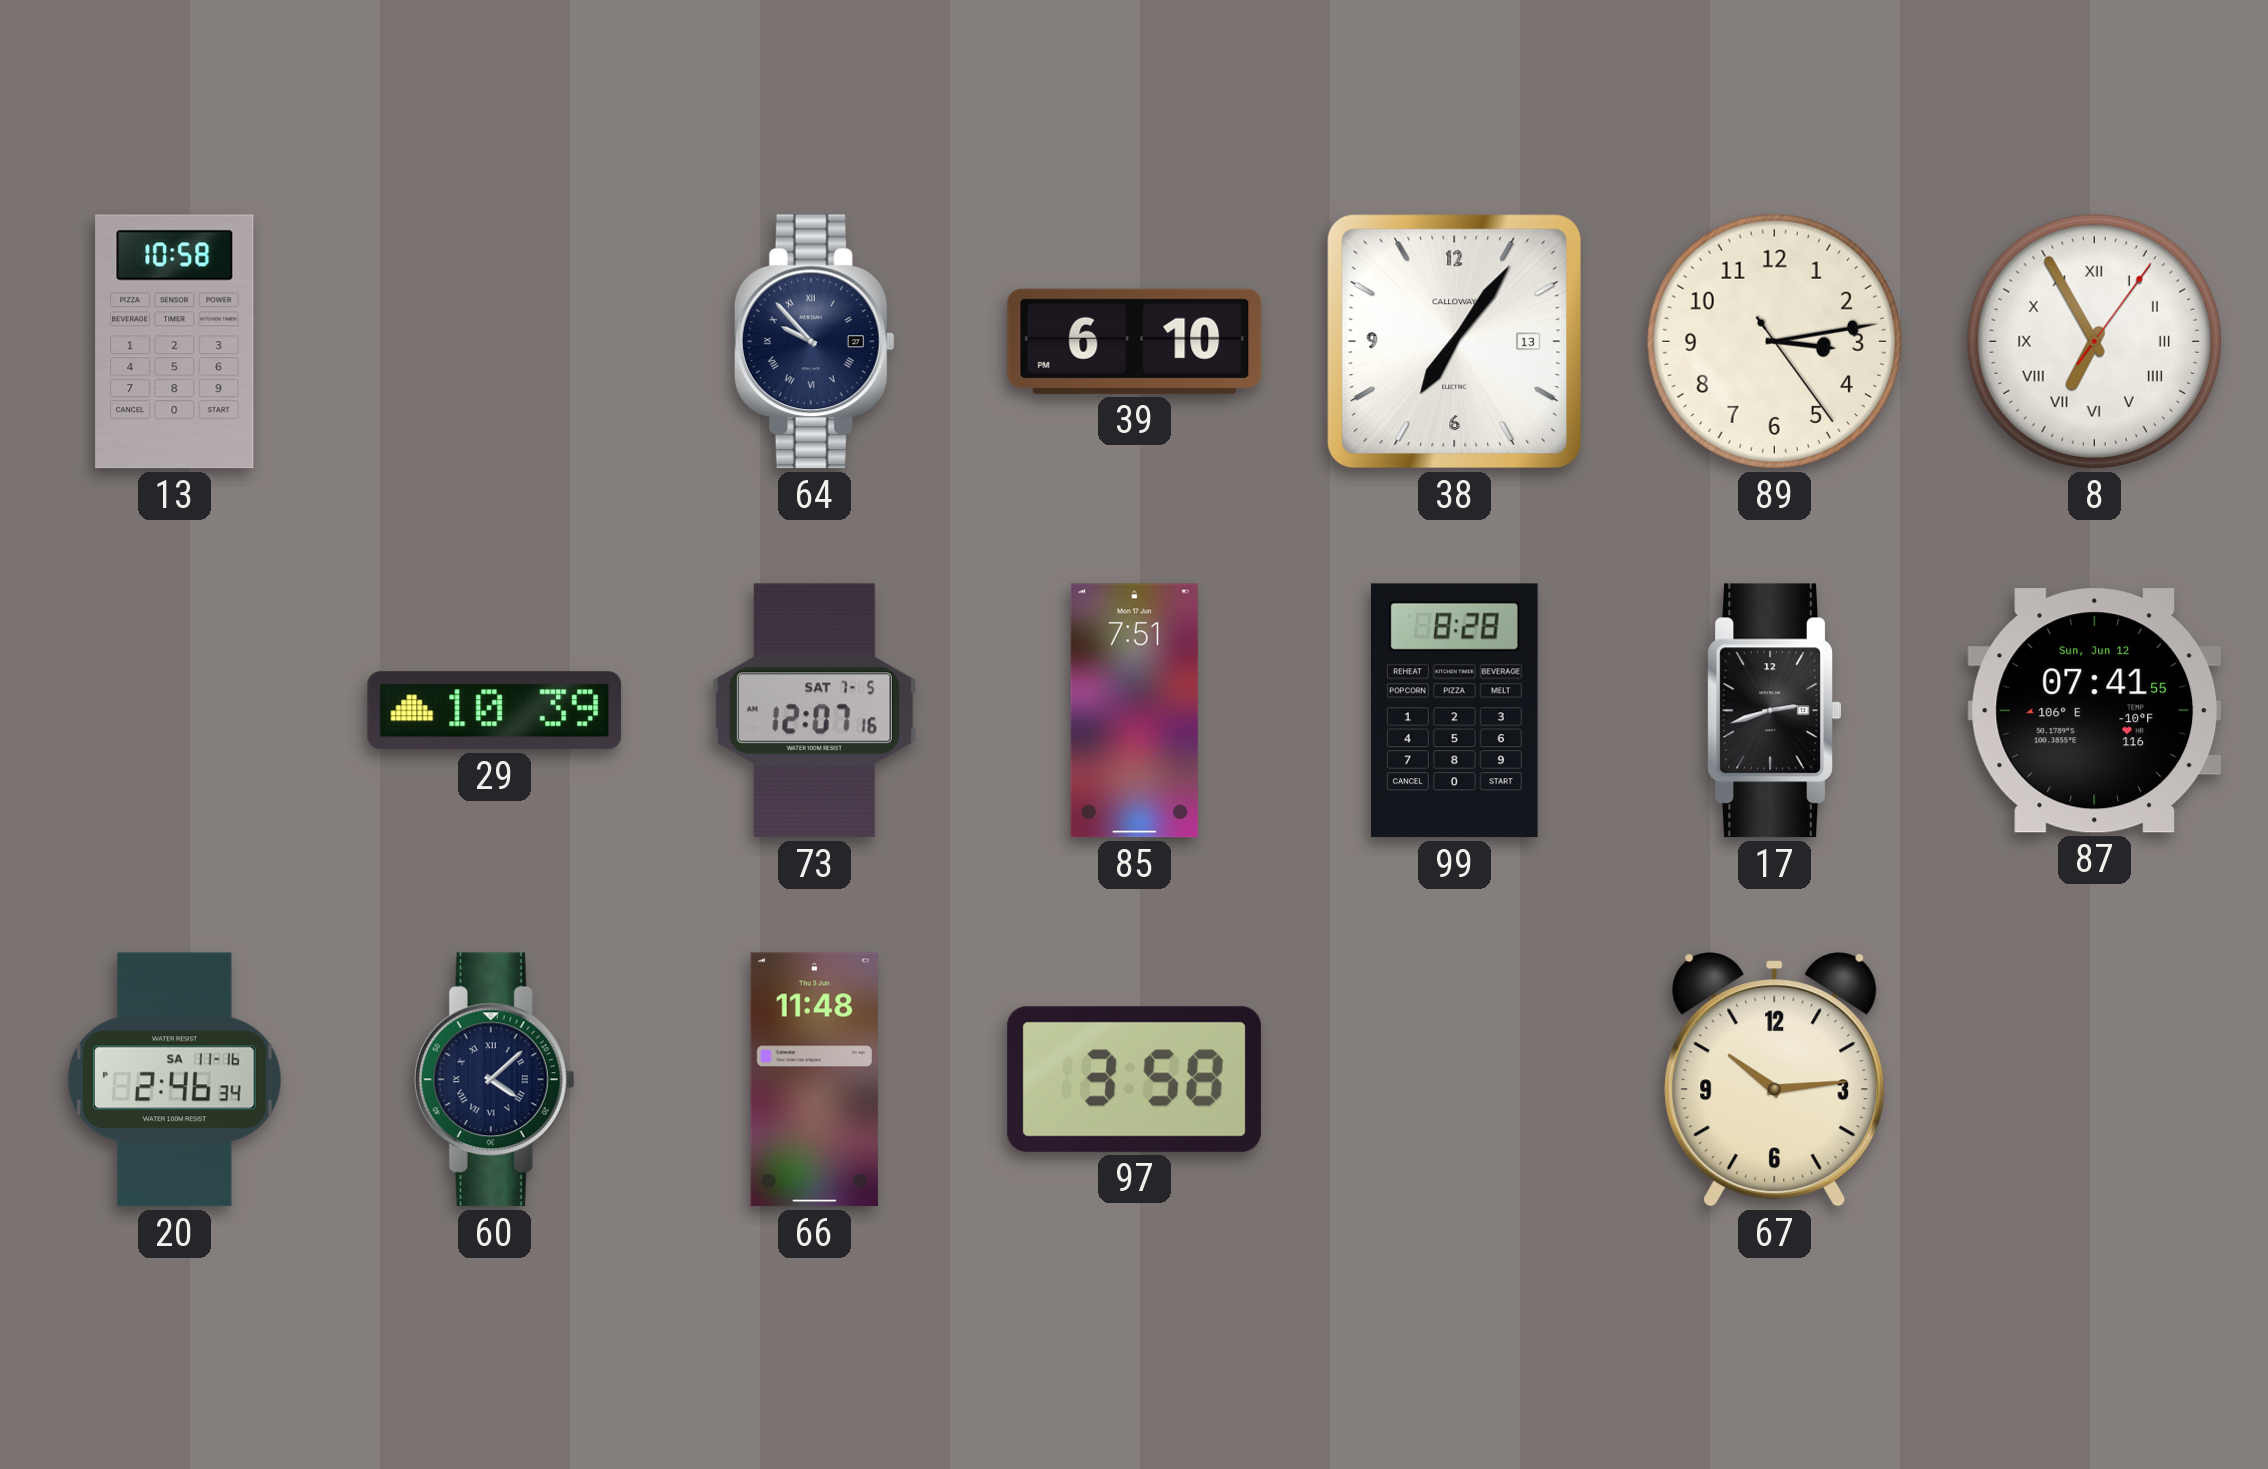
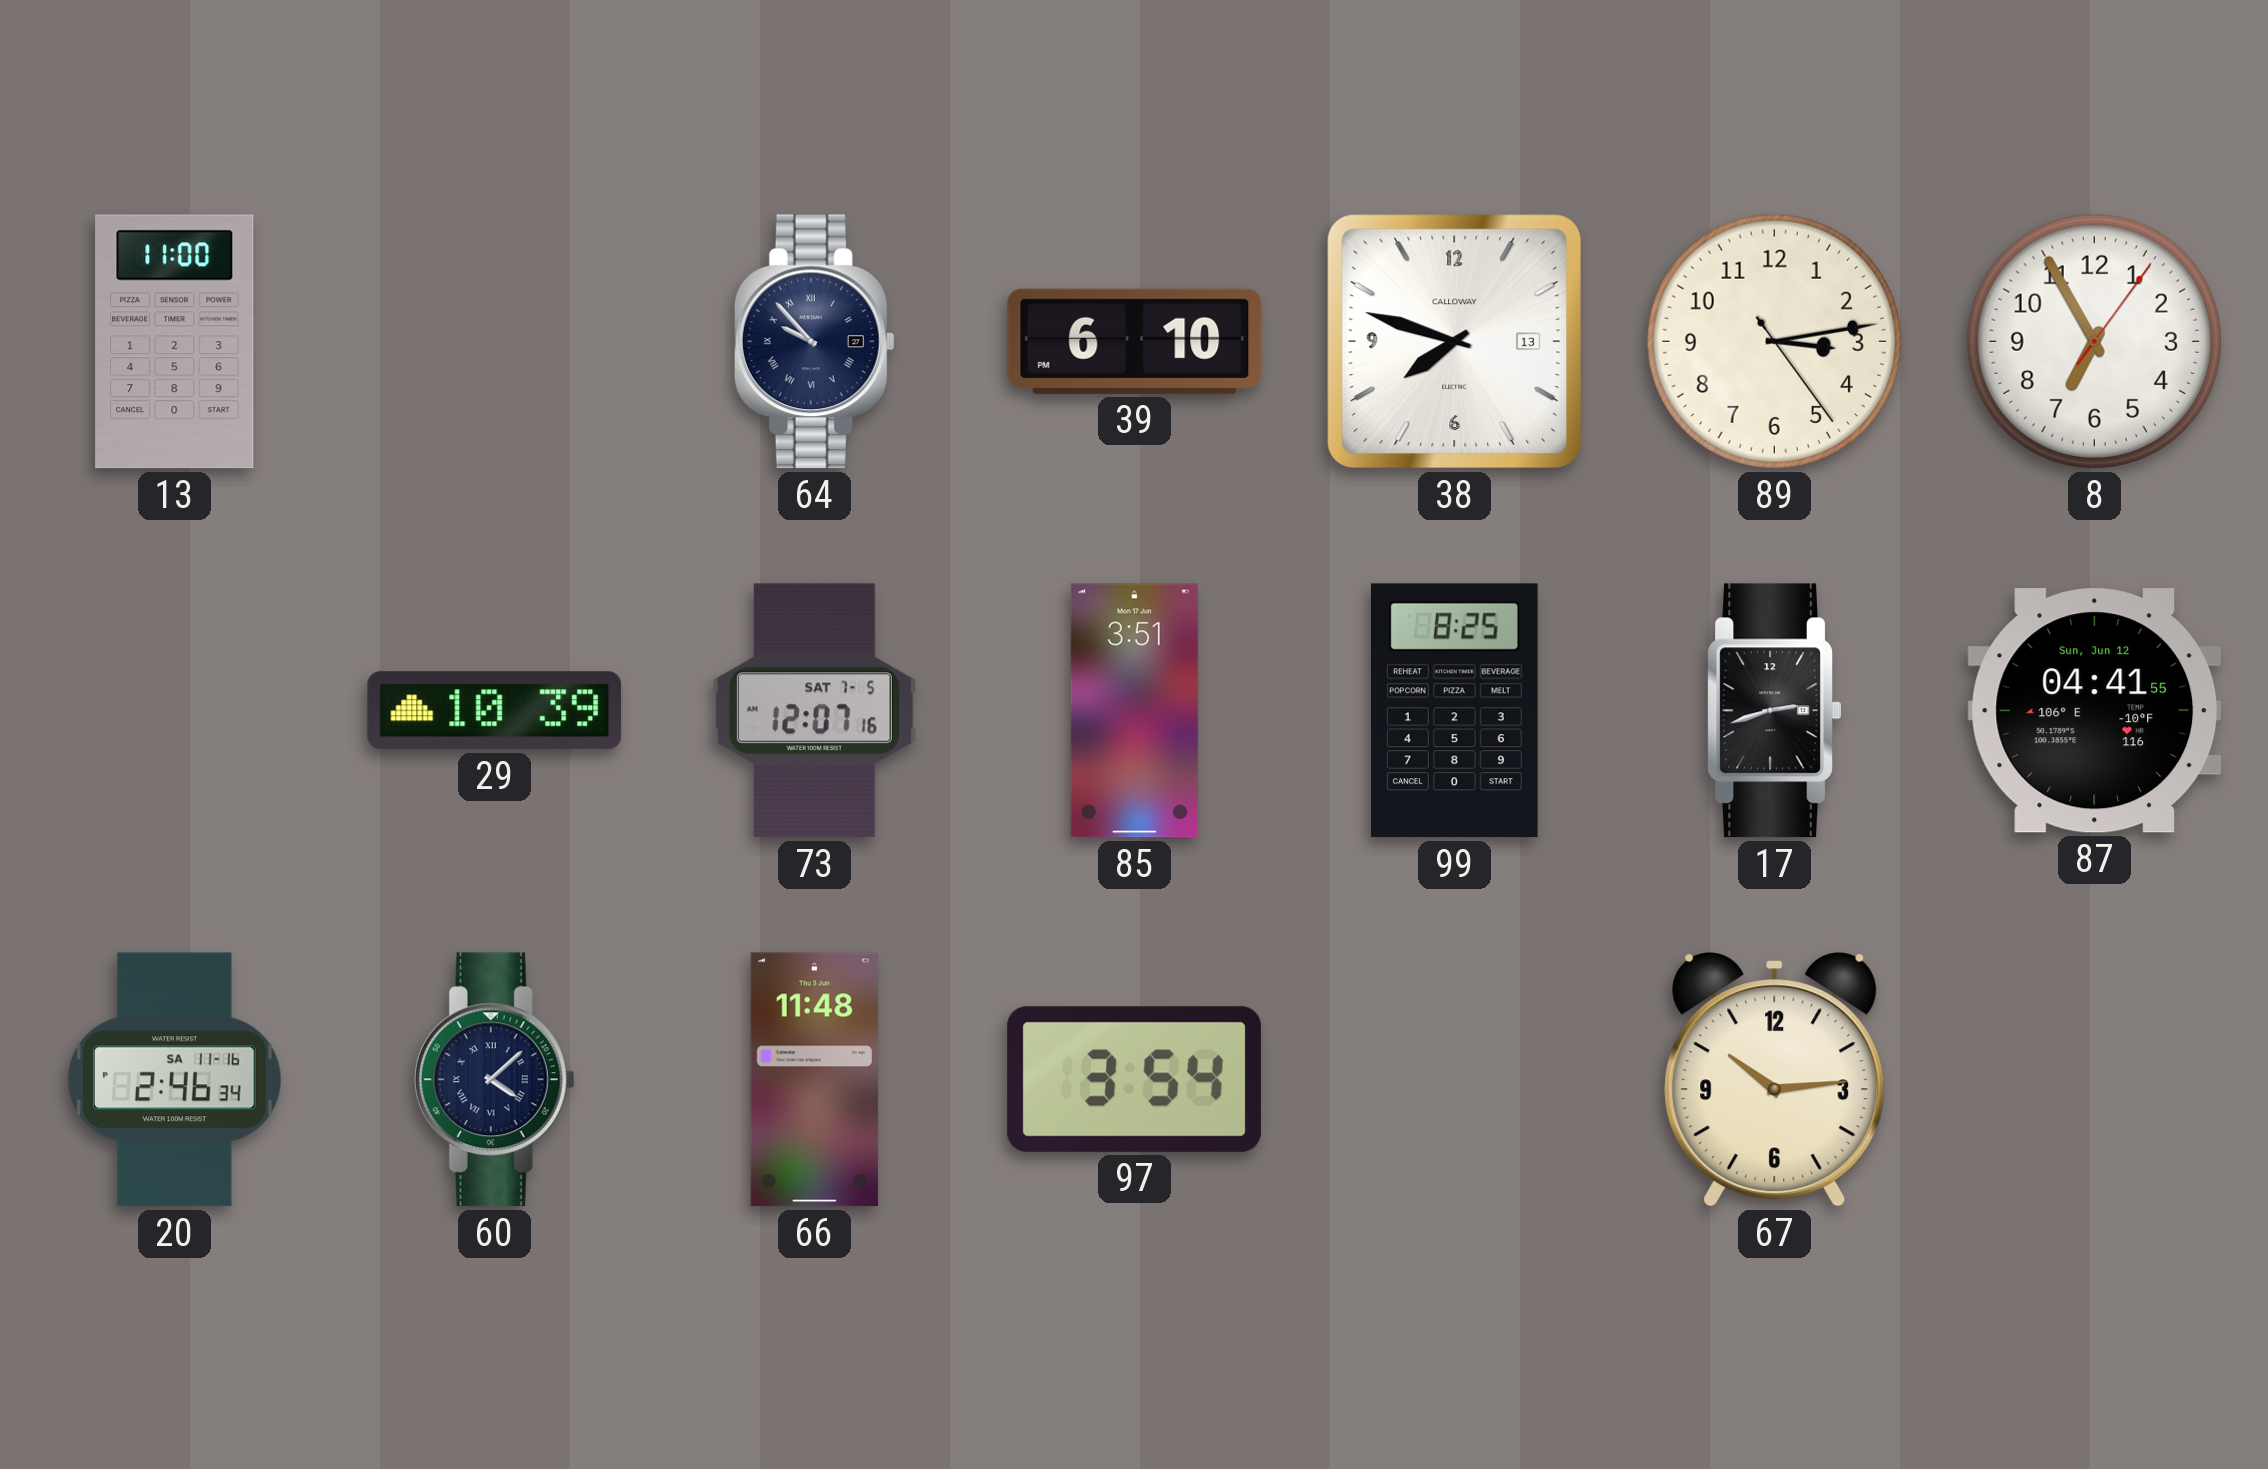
13: 10:58 -> 11:00
38: 7:06 -> 7:48
8 numerals: Roman -> Arabic
85: 7:51 -> 3:51
99: 8:28 -> 8:25
87: 07:41 -> 04:41
97: 3:58 -> 3:54
